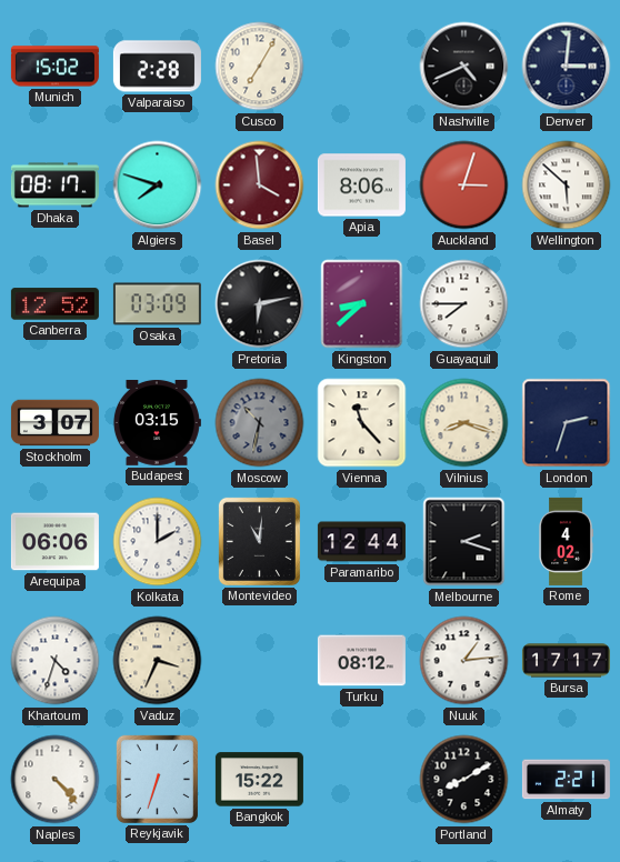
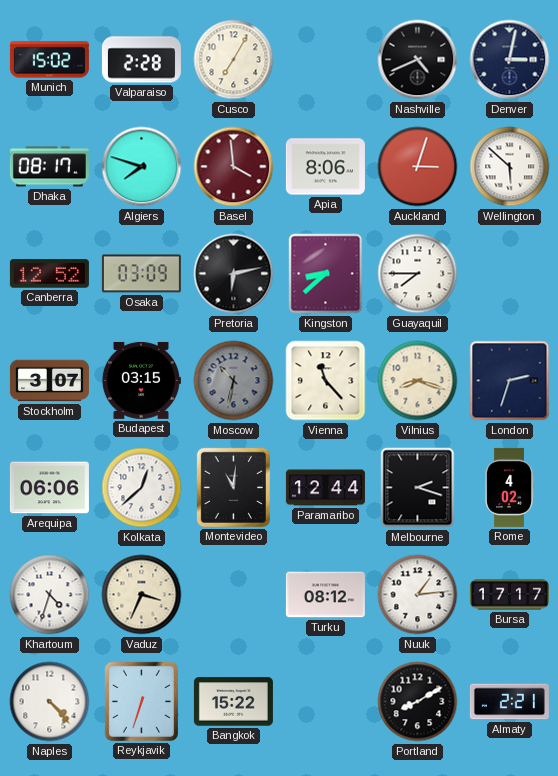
Denver: 3:01 -> 3:02
Kolkata: 2:00 -> 12:38
